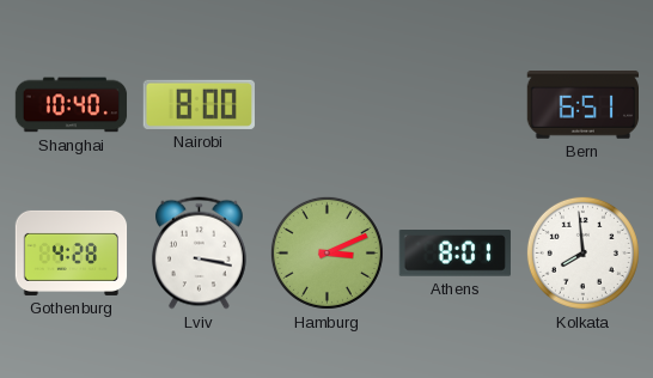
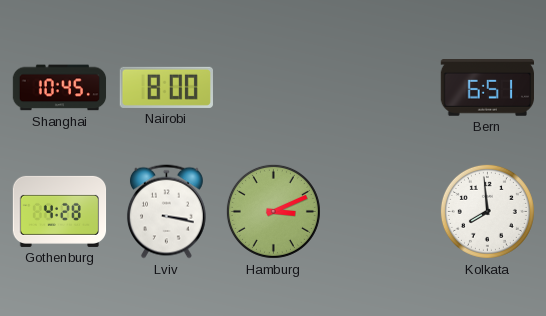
Shanghai: 10:40 -> 10:45
Athens: 8:01 -> none
